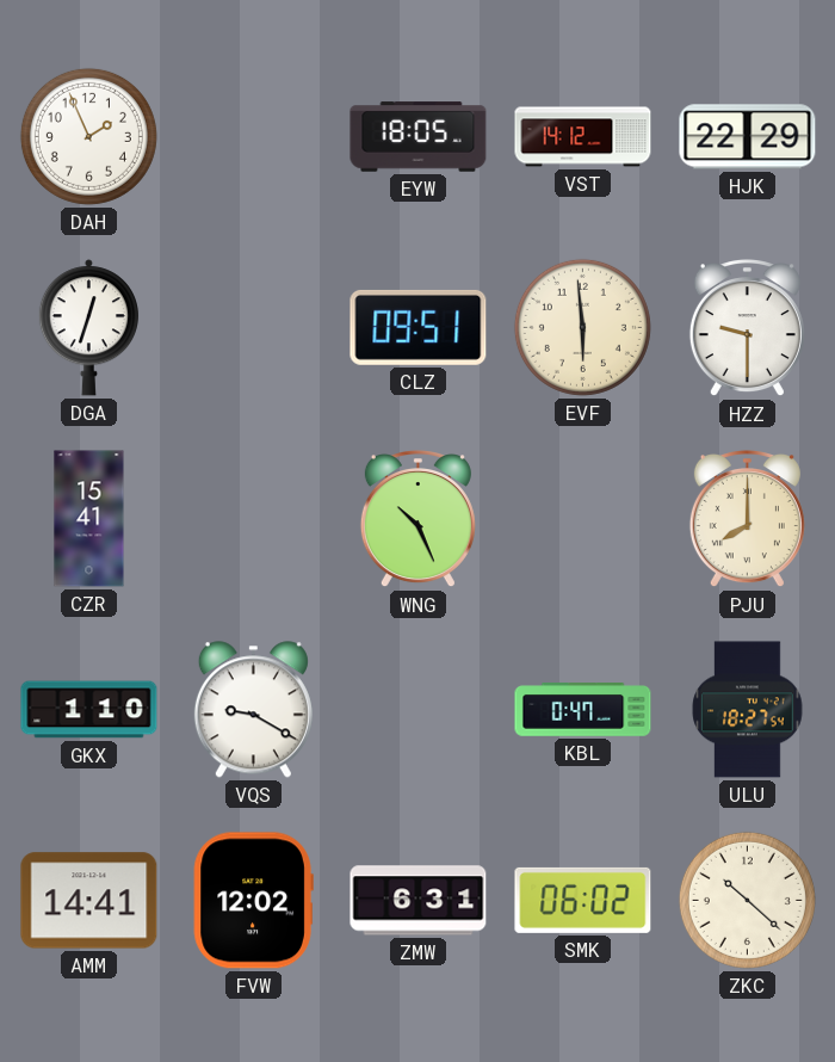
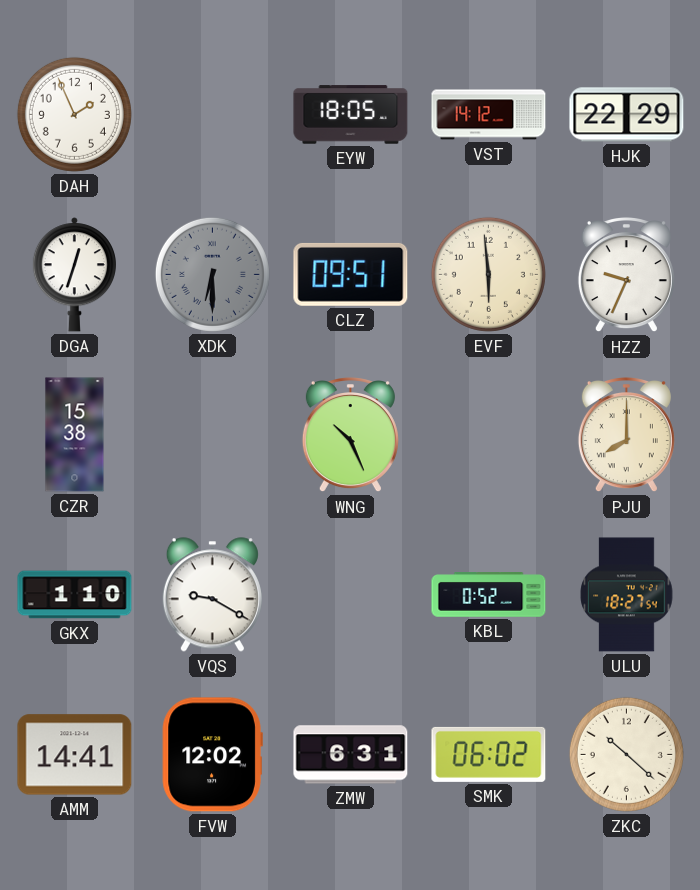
XDK: none -> 6:30
HZZ: 9:30 -> 9:34
CZR: 15:41 -> 15:38
KBL: 0:47 -> 0:52
